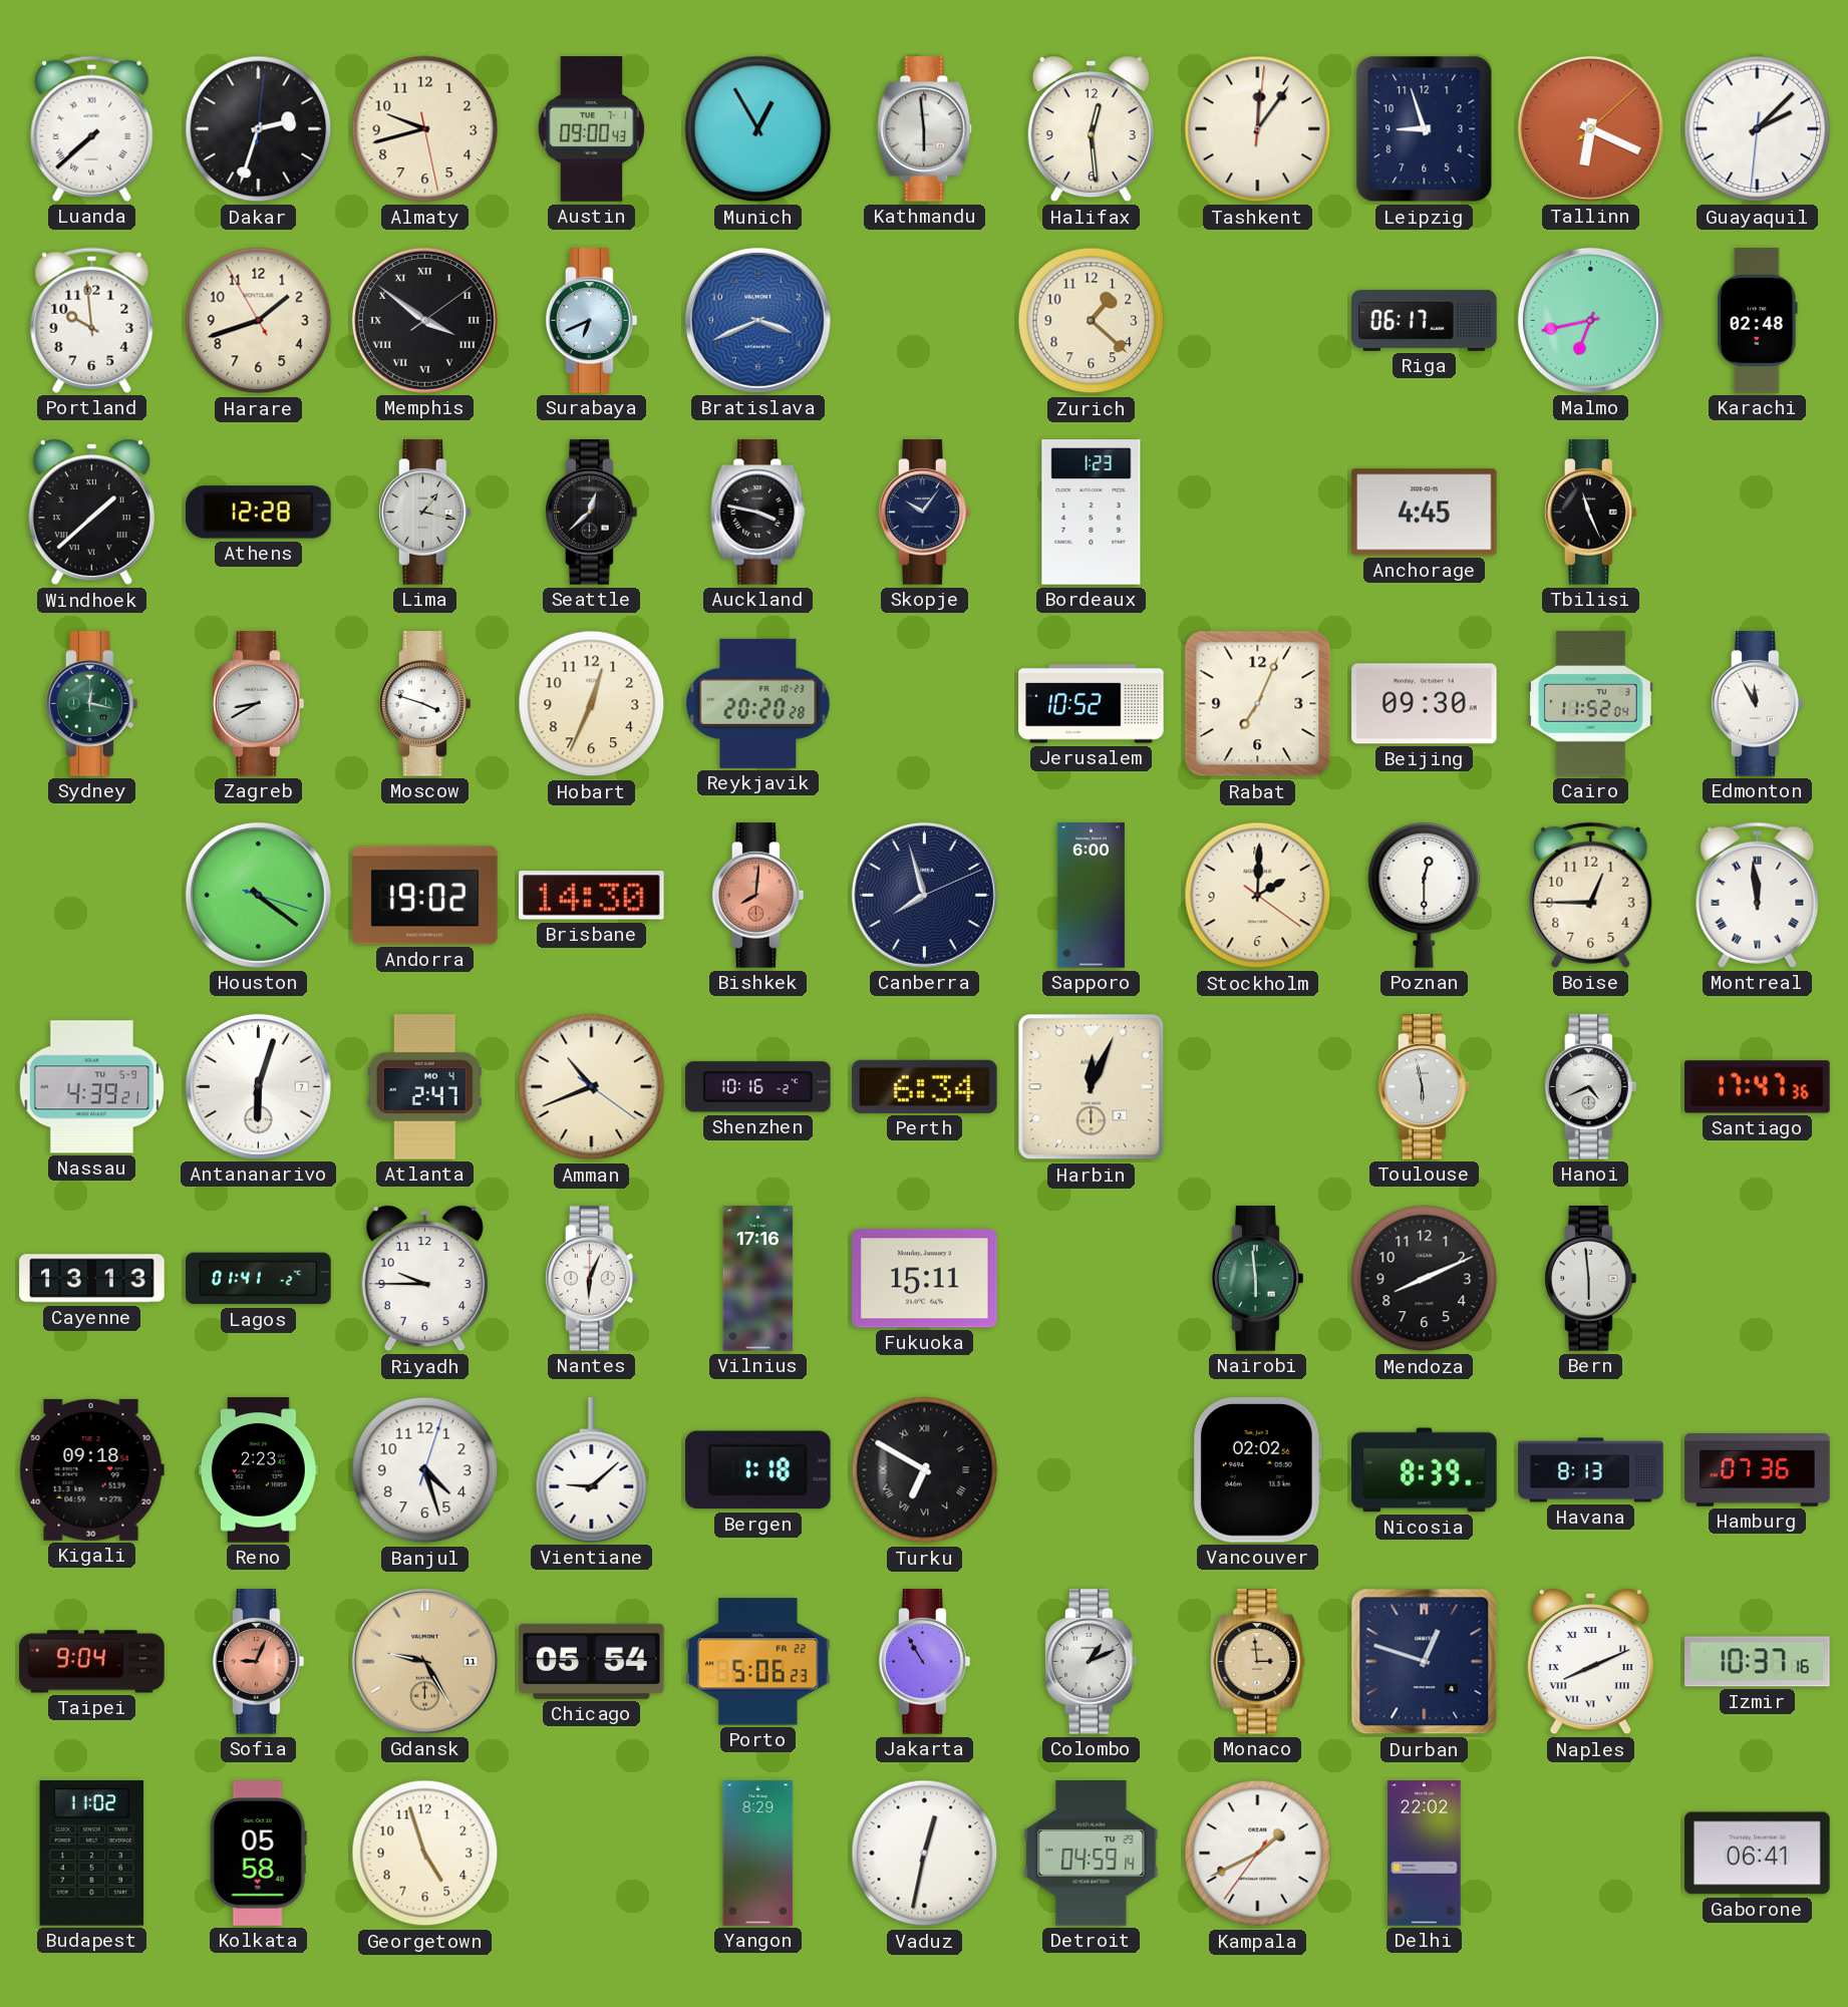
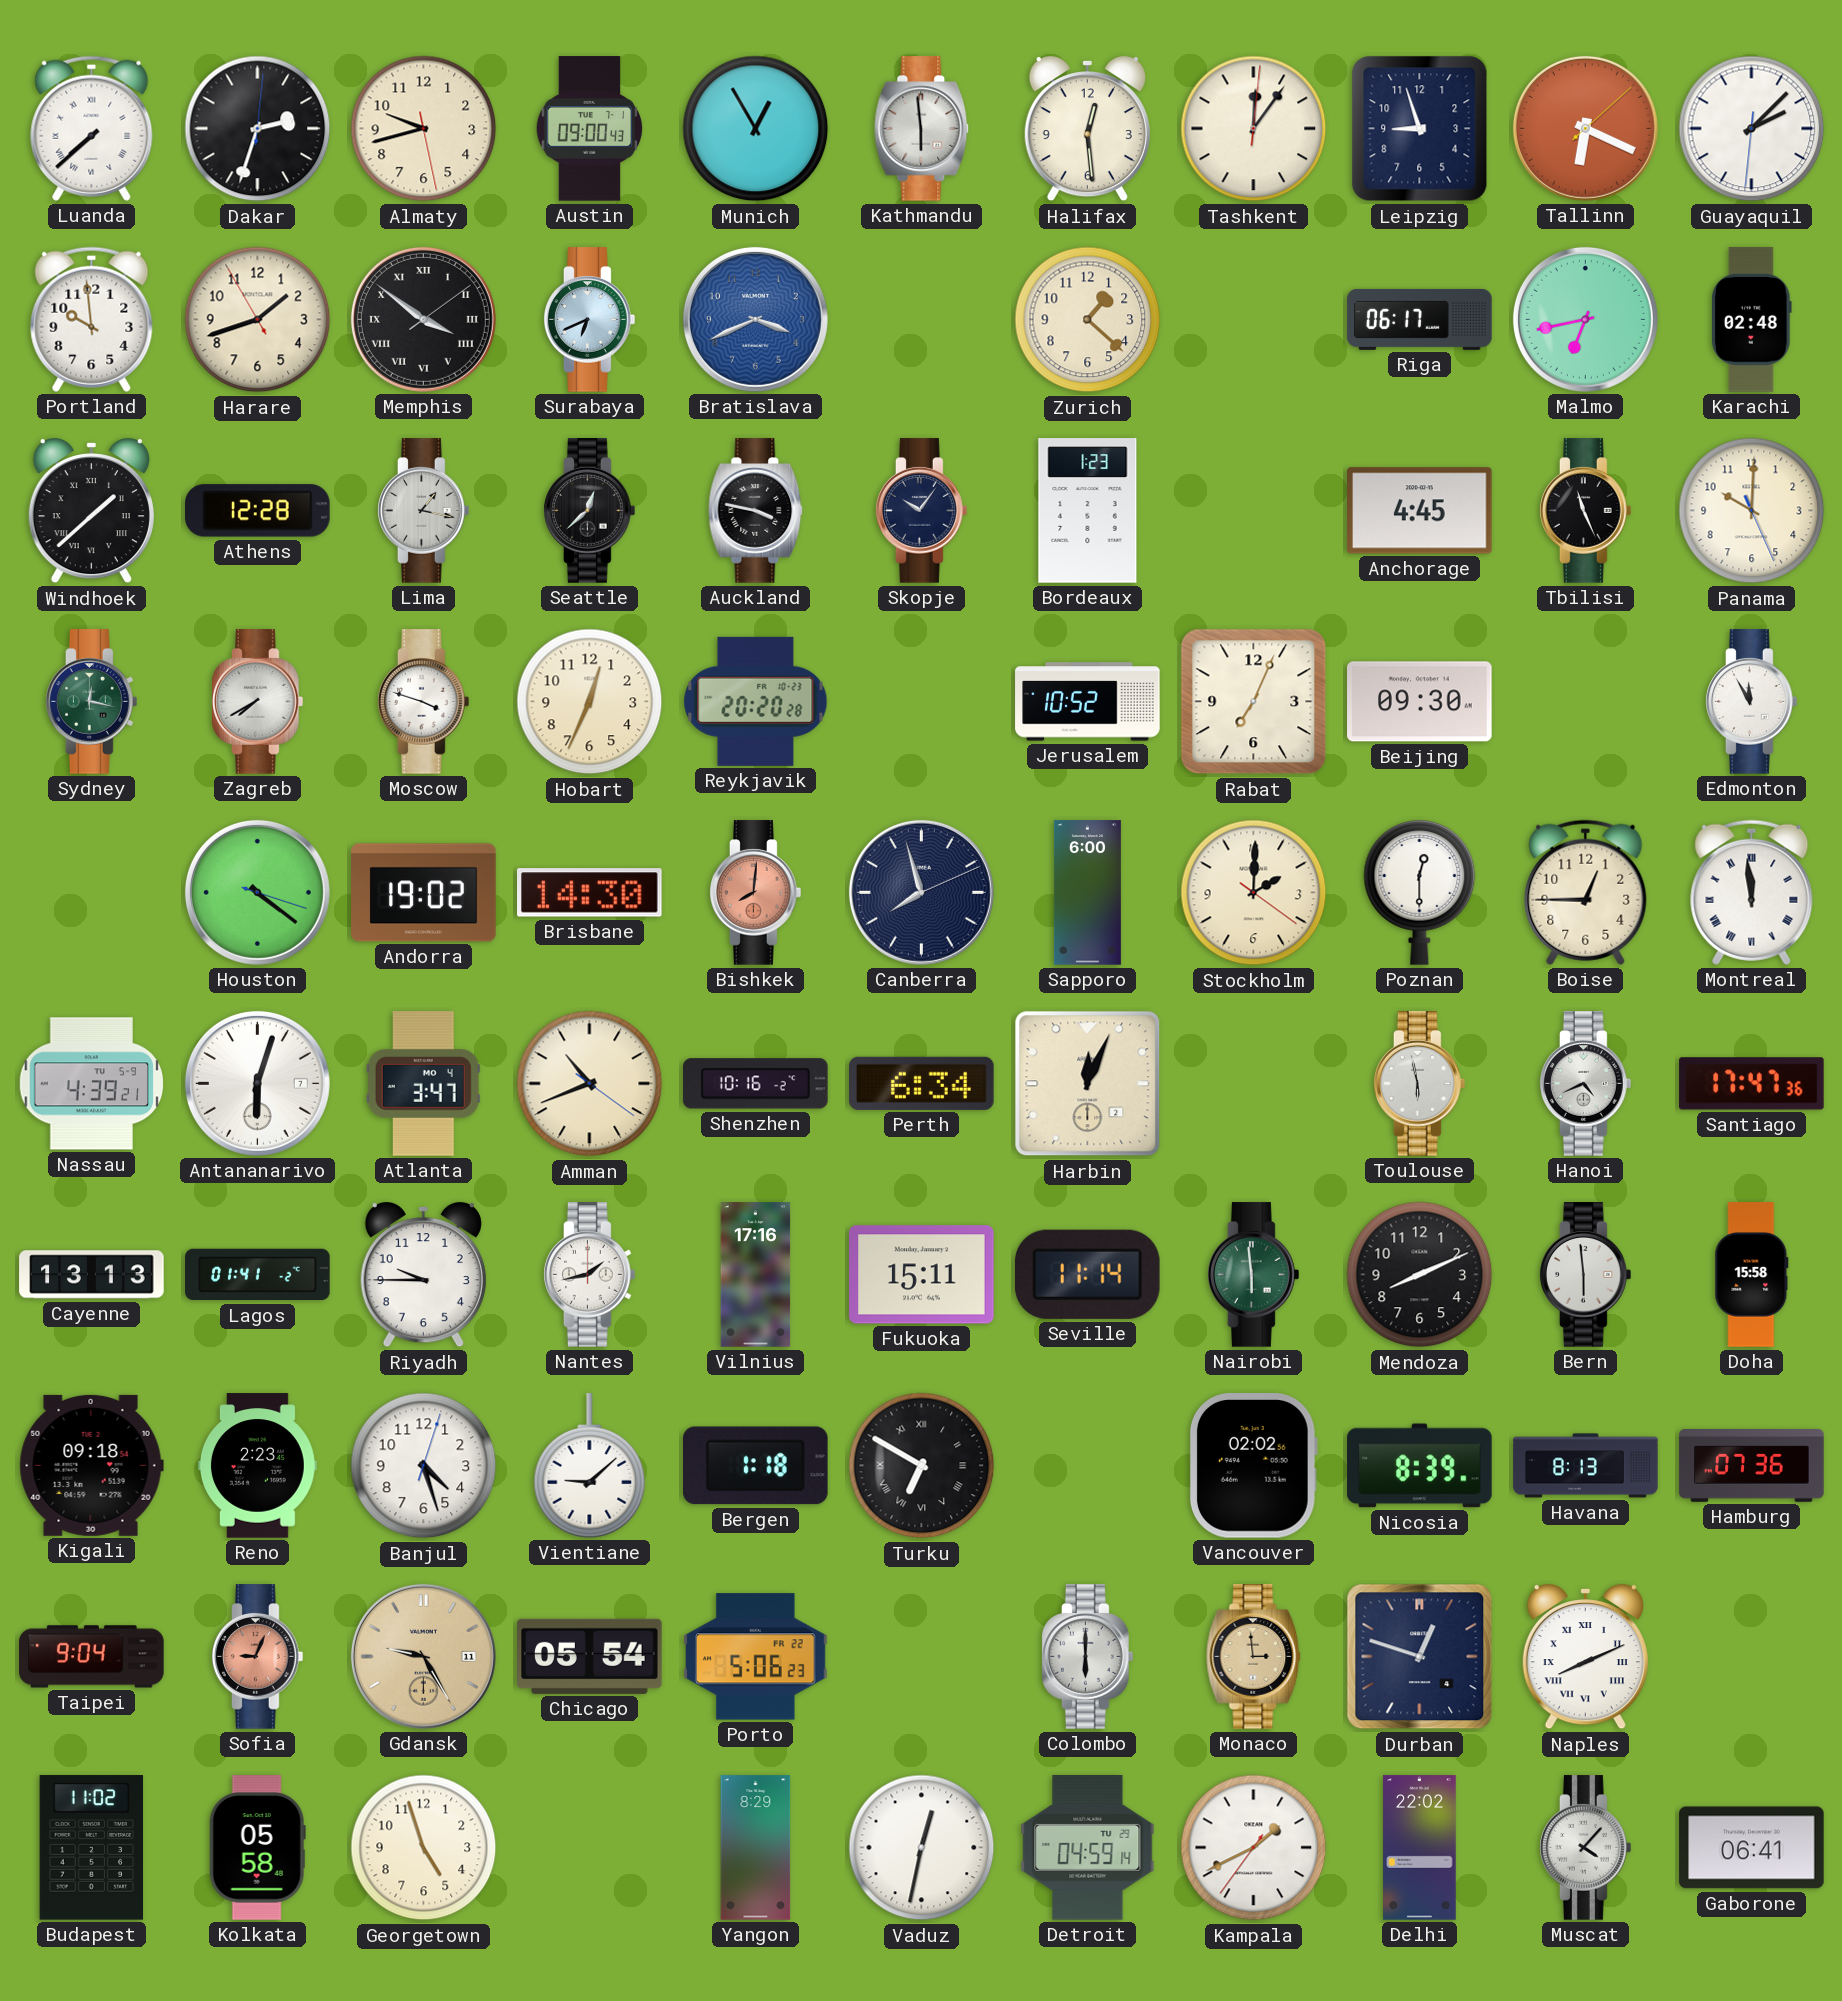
Panama: none -> 10:00
Zagreb: 8:40 -> 7:40
Cairo: 11:52 -> none
Atlanta: 2:47 -> 3:47
Nantes: 6:04 -> 1:43
Seville: none -> 11:14
Doha: none -> 15:58
Jakarta: 10:55 -> none
Colombo: 1:11 -> 6:00
Izmir: 10:37 -> none
Muscat: none -> 4:07
